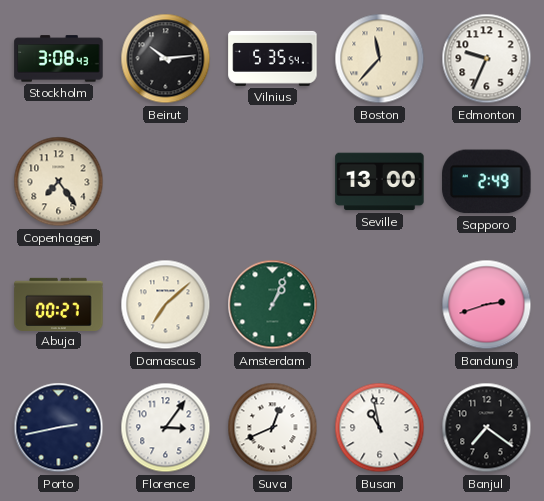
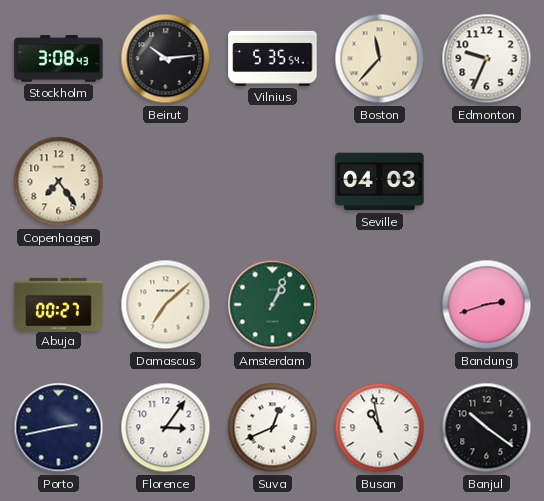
Seville: 13:00 -> 04:03
Sapporo: 2:49 -> none
Banjul: 7:21 -> 10:21
